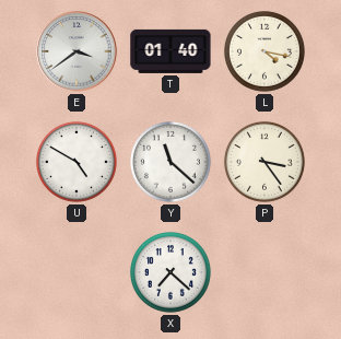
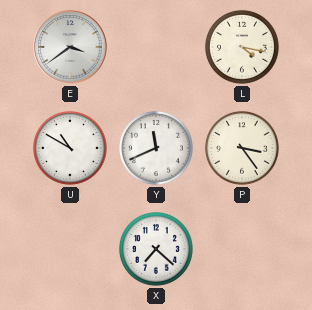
T: 01:40 -> none
U: 4:50 -> 10:50
Y: 11:22 -> 11:41
